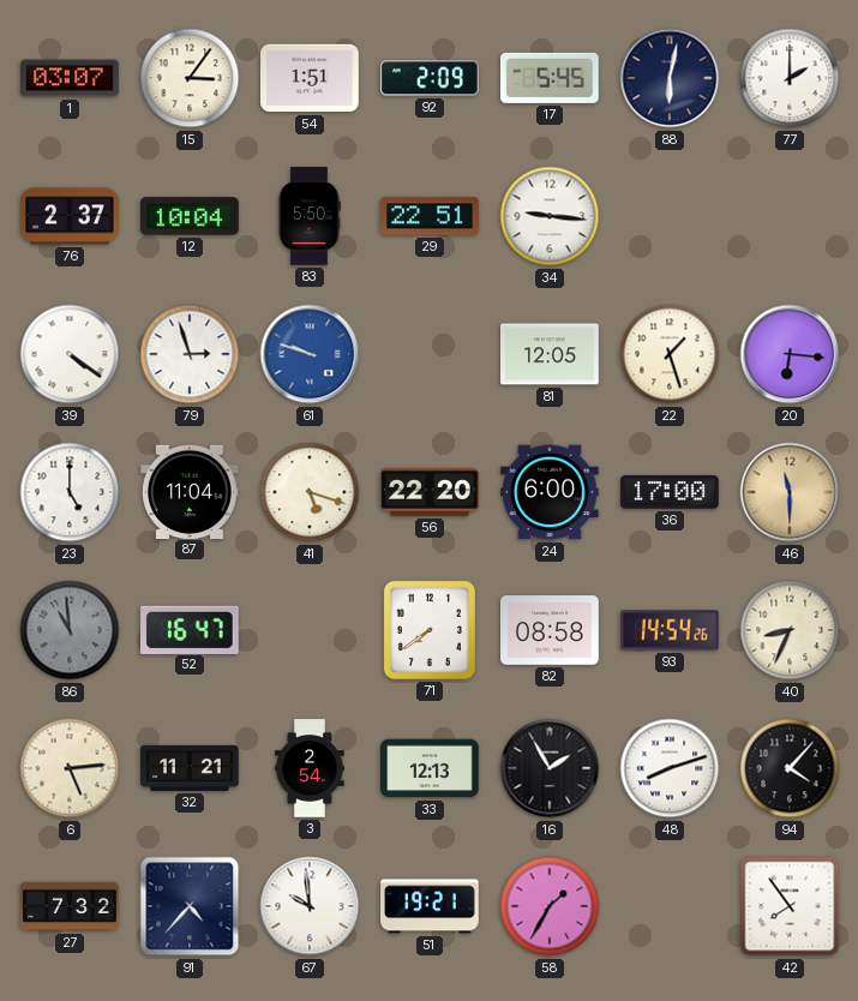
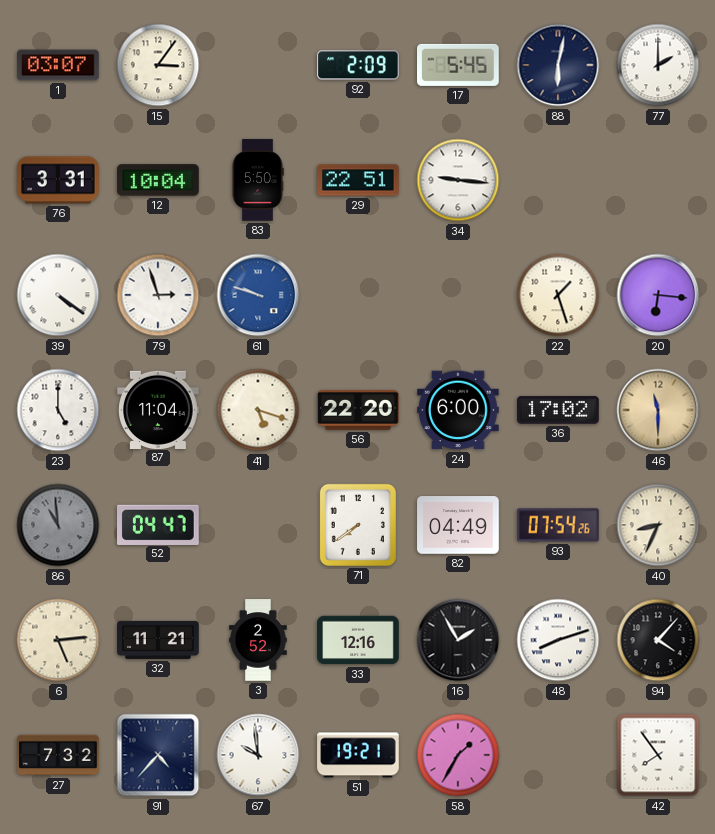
54: 1:51 -> none
76: 2:37 -> 3:31
81: 12:05 -> none
36: 17:00 -> 17:02
52: 16:47 -> 04:47
82: 08:58 -> 04:49
93: 14:54 -> 07:54
3: 2:54 -> 2:52
33: 12:13 -> 12:16
